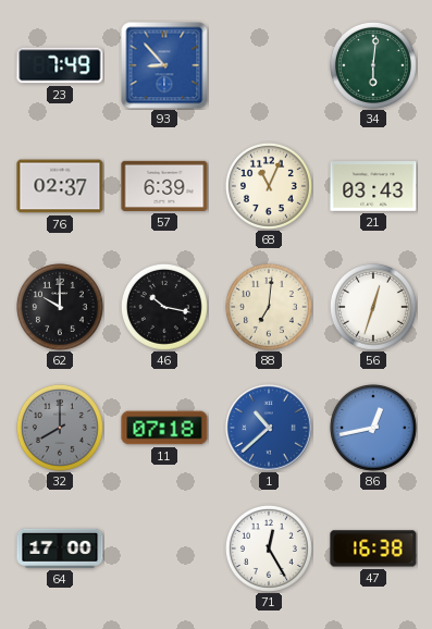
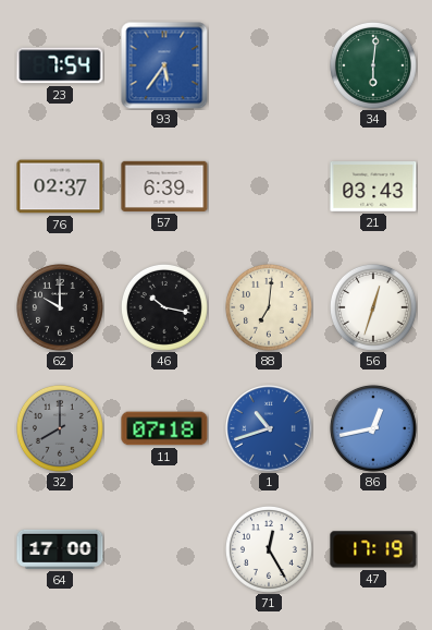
23: 7:49 -> 7:54
93: 8:53 -> 5:36
68: 11:04 -> none
1: 10:38 -> 10:42
47: 16:38 -> 17:19
